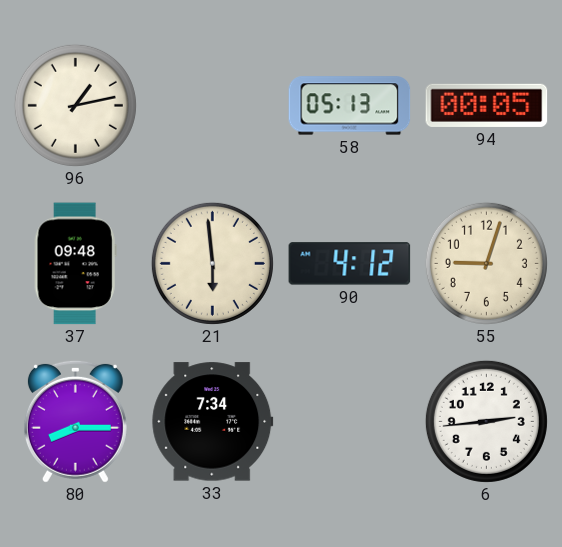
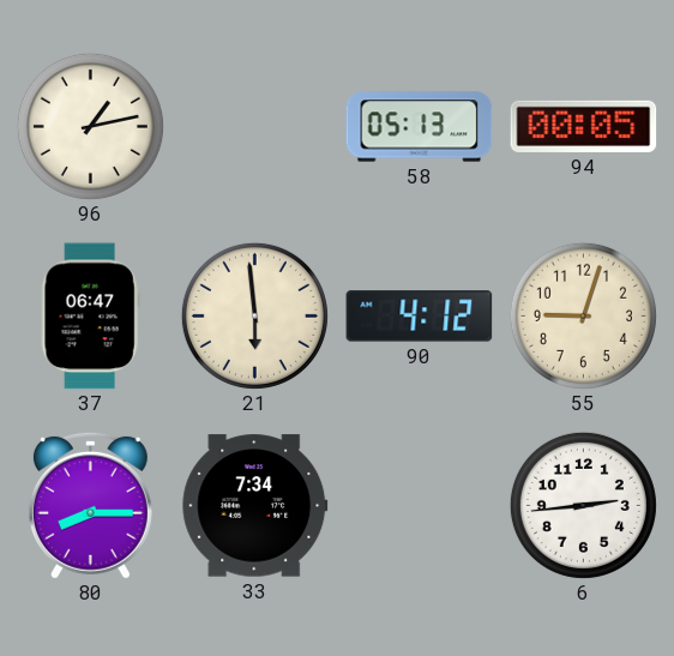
37: 09:48 -> 06:47
